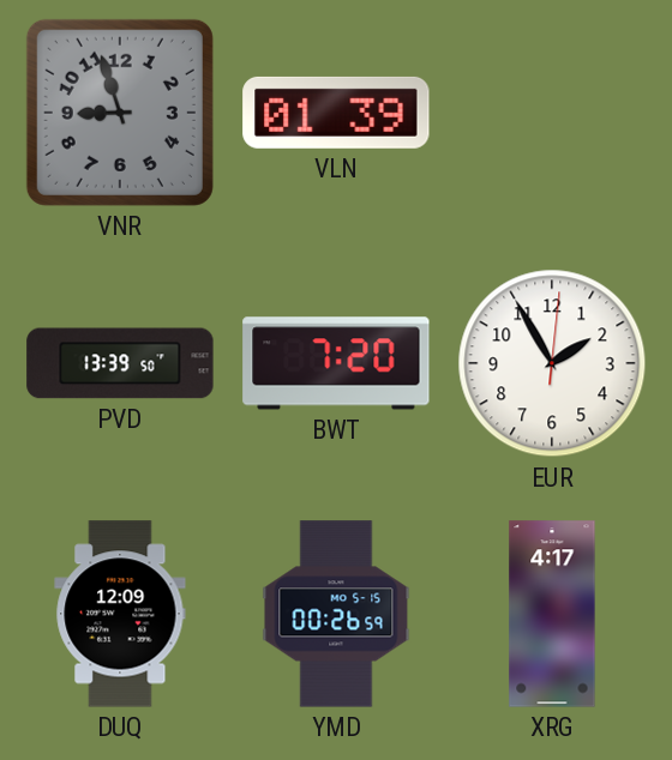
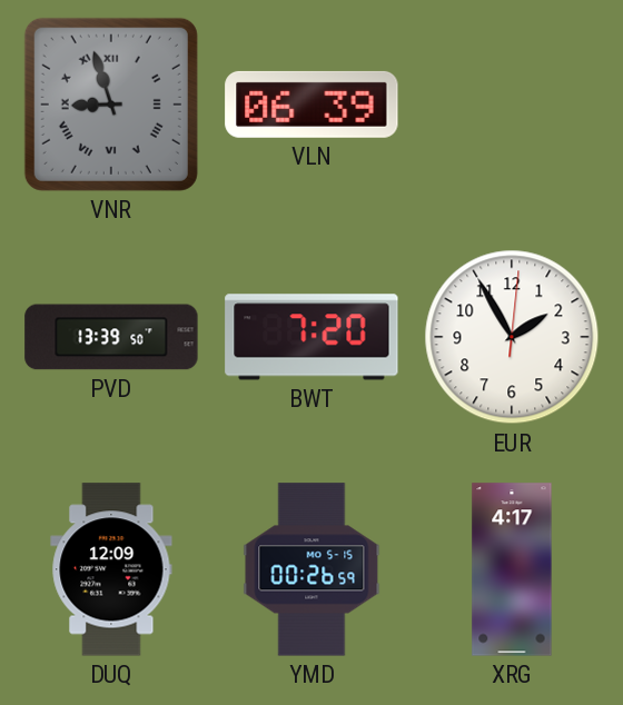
VNR numerals: Arabic -> Roman
VLN: 01:39 -> 06:39
